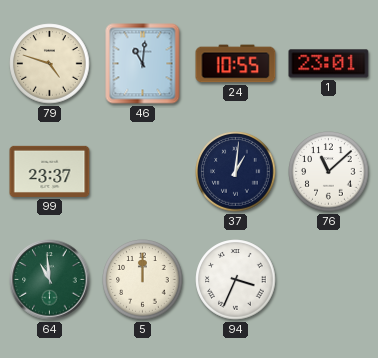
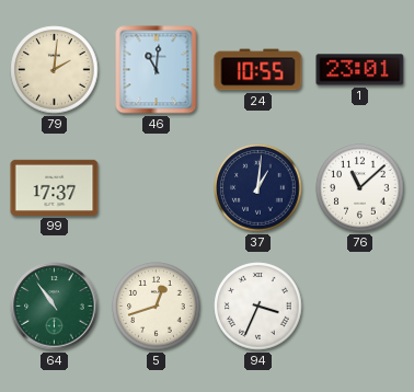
79: 4:48 -> 2:01
99: 23:37 -> 17:37
64: 10:59 -> 10:54
5: 12:00 -> 12:42
